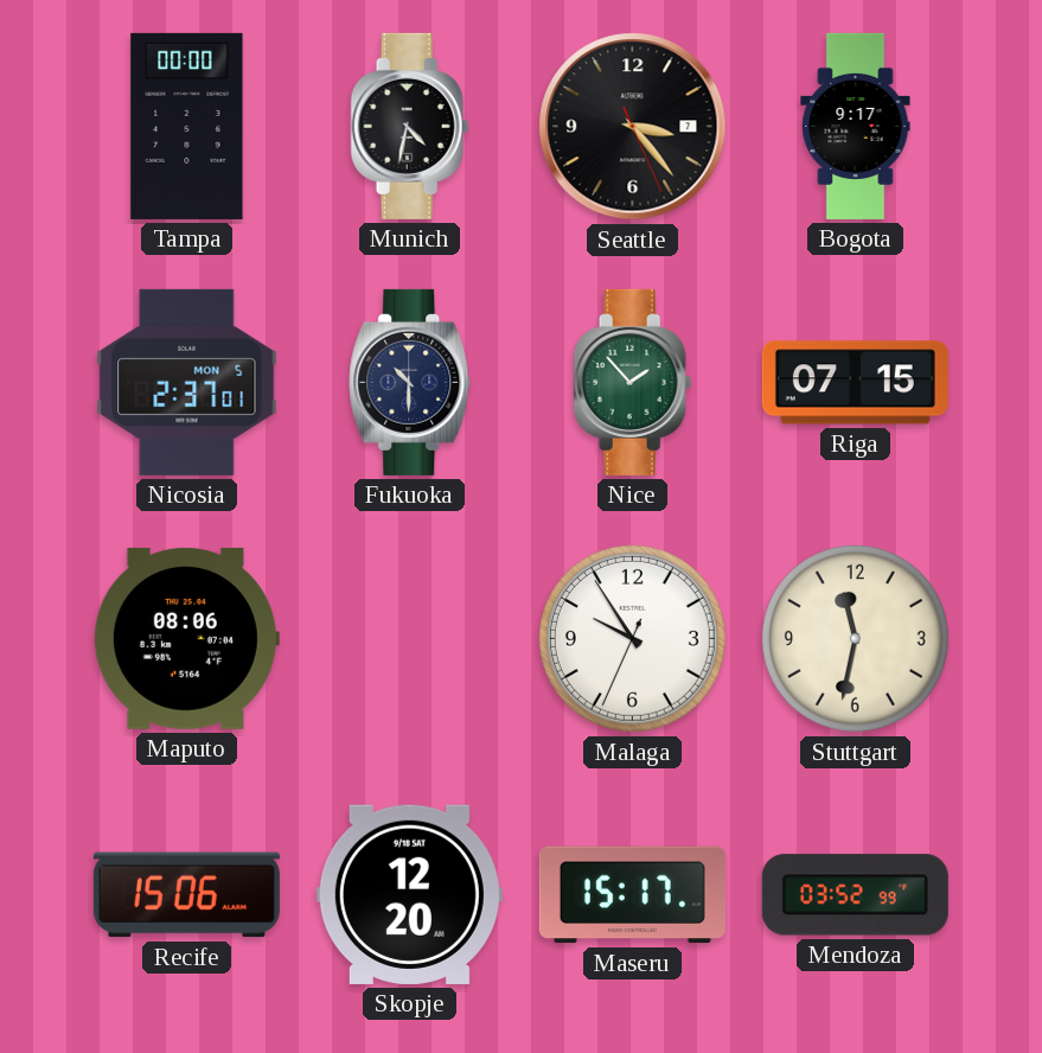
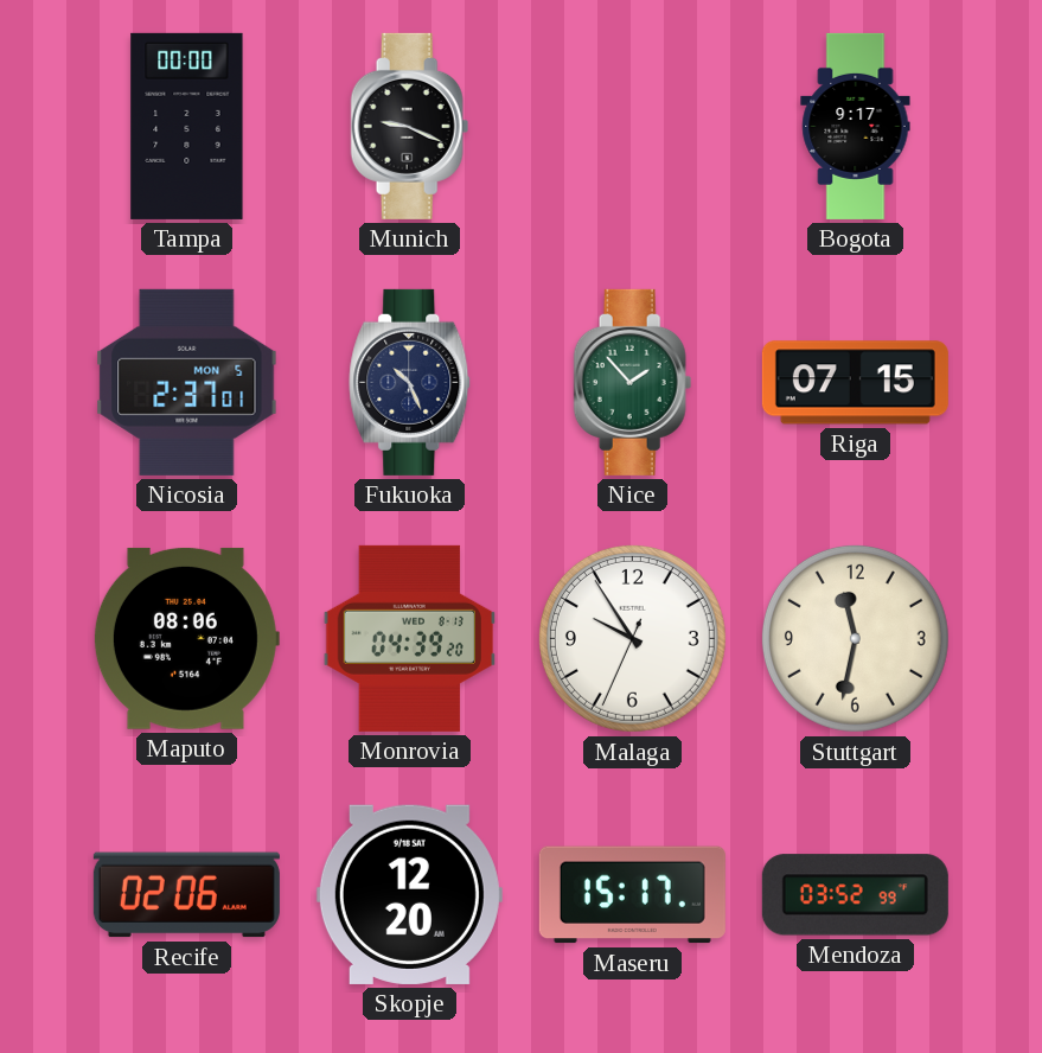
Munich: 4:32 -> 9:19
Seattle: 3:23 -> none
Fukuoka: 10:30 -> 10:26
Monrovia: none -> 04:39
Recife: 15:06 -> 02:06
